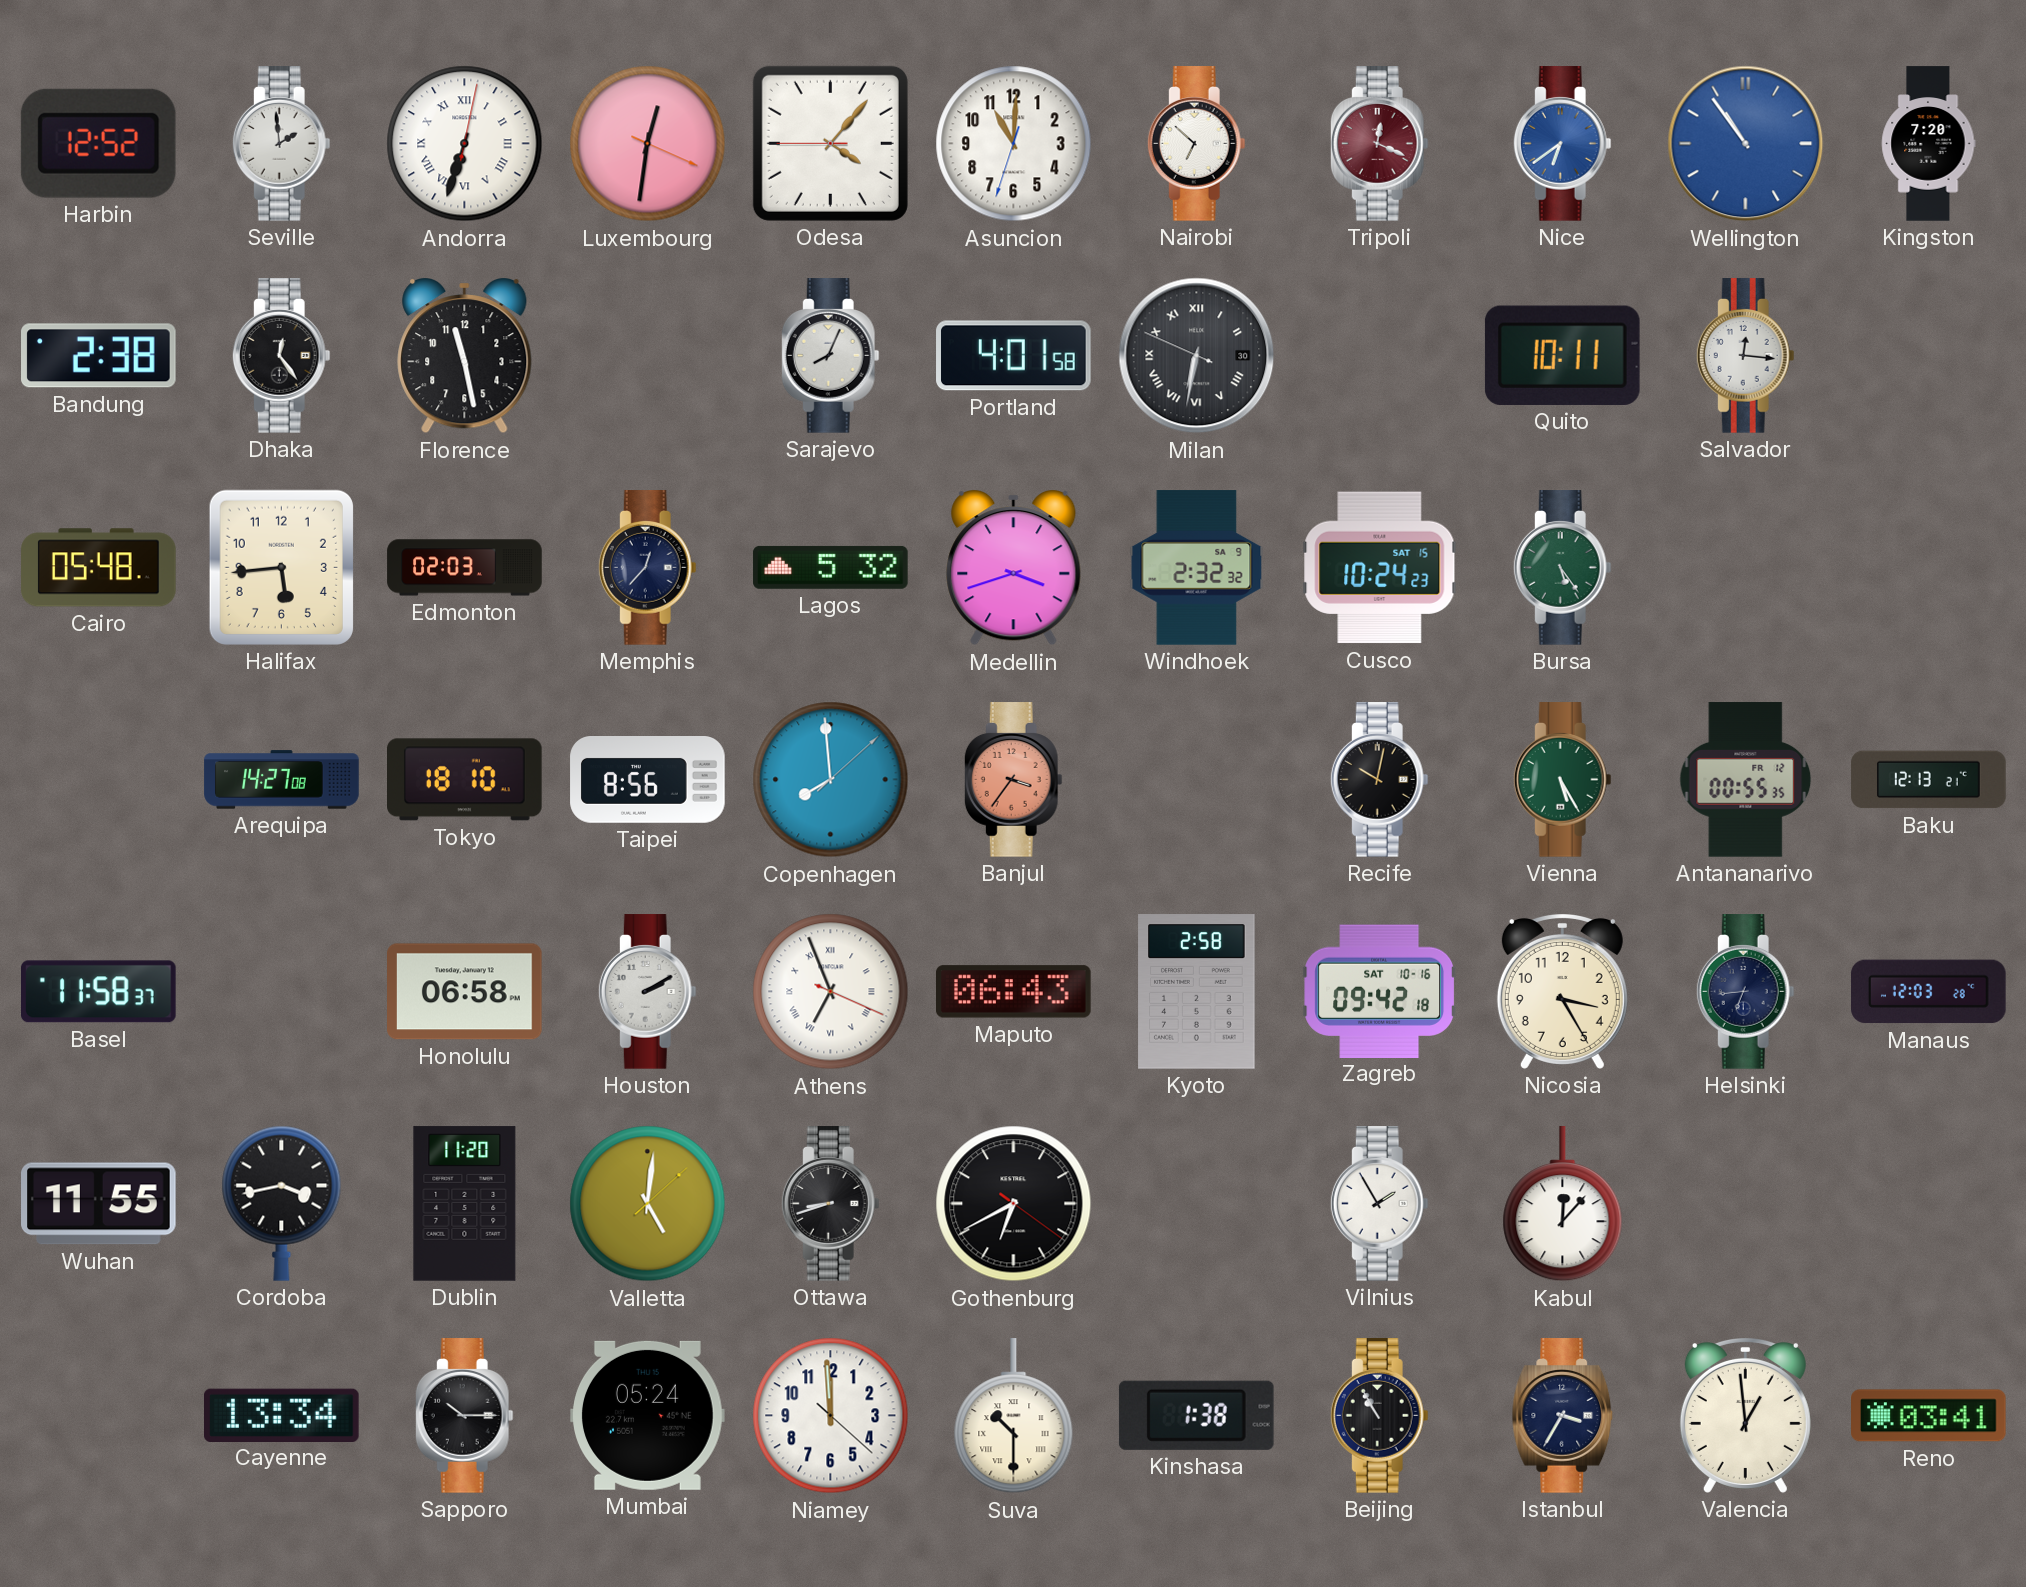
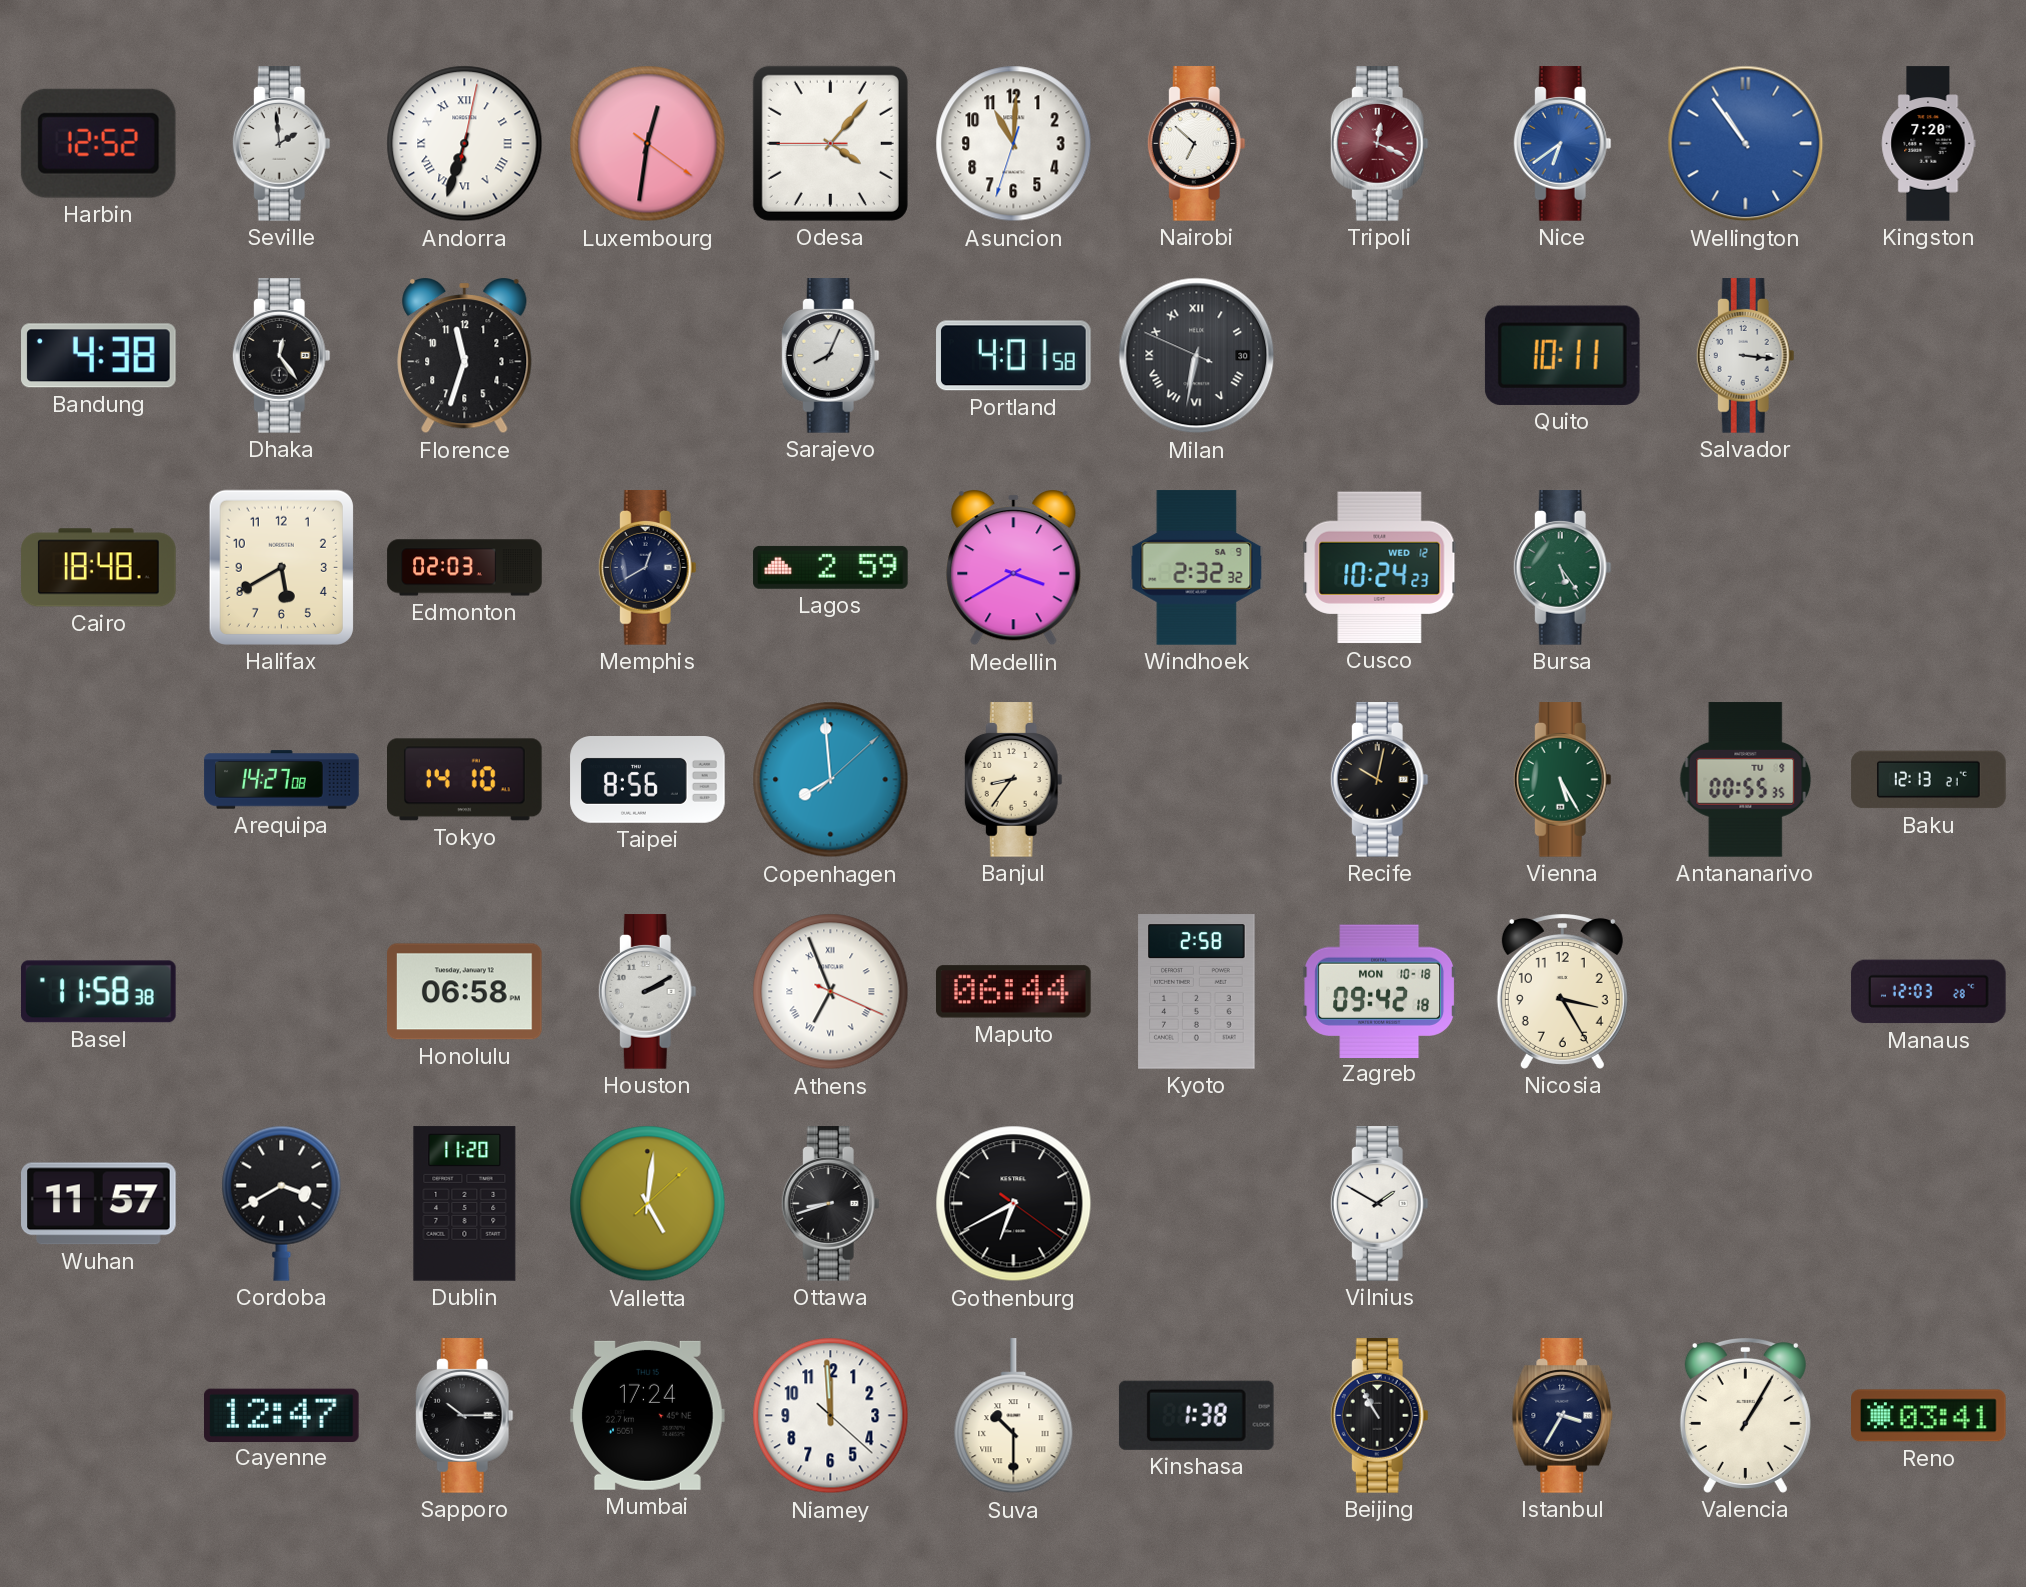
Luxembourg: 12:31:19 -> 12:31:21
Bandung: 2:38 -> 4:38
Florence: 11:28 -> 11:33
Salvador: 12:16 -> 3:16
Cairo: 05:48 -> 18:48
Halifax: 5:44 -> 5:40
Memphis: 12:37 -> 12:40
Lagos: 5:32 -> 2:59
Medellin: 3:42 -> 3:40
Cusco date: SAT 15 -> WED 12
Tokyo: 18:10 -> 14:10
Banjul: 3:36 -> 8:36
Banjul dial: salmon -> cream
Antananarivo date: FR 12 -> TU 9
Basel: 11:58:37 -> 11:58:38
Maputo: 06:43 -> 06:44
Zagreb date: SAT 10-16 -> MON 10-18
Helsinki: 6:44 -> none
Wuhan: 11:55 -> 11:57
Cordoba: 3:43 -> 3:40
Vilnius: 1:55 -> 1:50
Kabul: 12:07 -> none
Cayenne: 13:34 -> 12:47
Mumbai: 05:24 -> 17:24
Valencia: 12:59 -> 1:05
